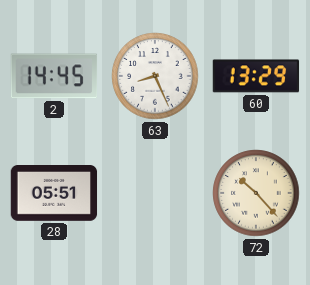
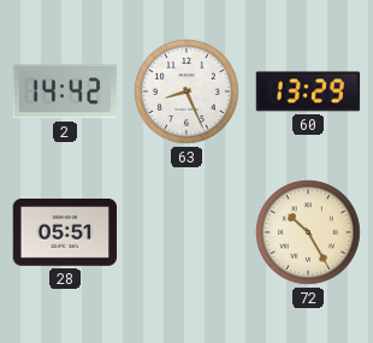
2: 14:45 -> 14:42
72: 10:23 -> 10:25
